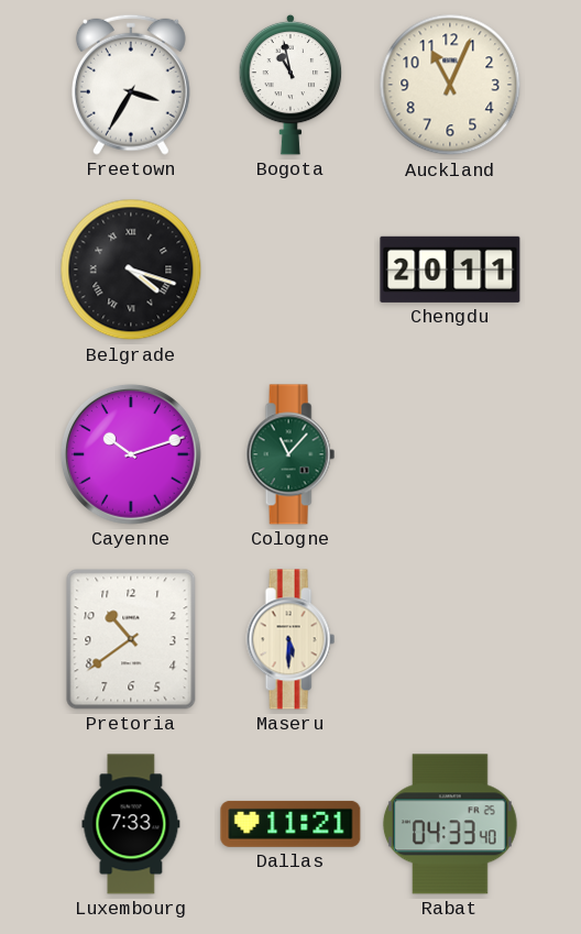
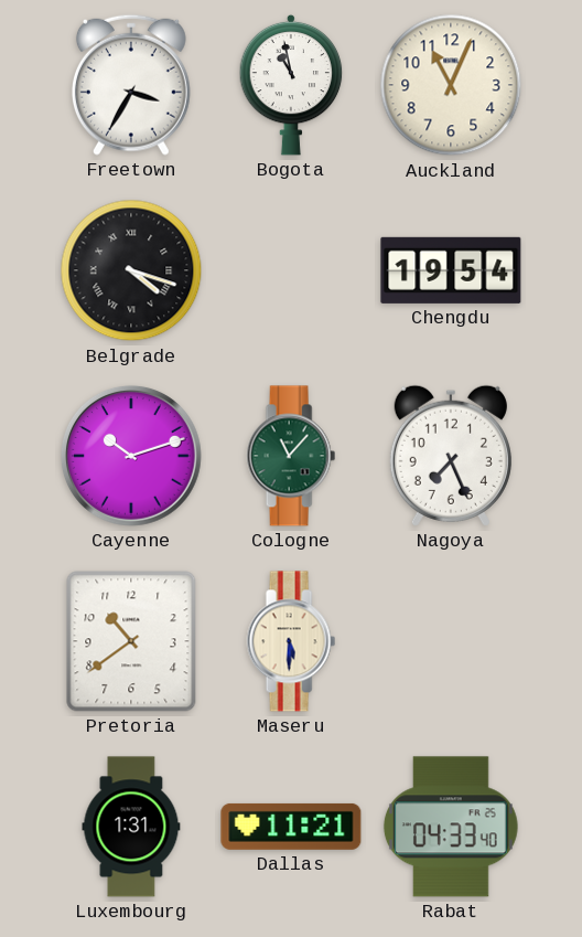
Chengdu: 20:11 -> 19:54
Nagoya: none -> 7:26
Luxembourg: 7:33 -> 1:31
